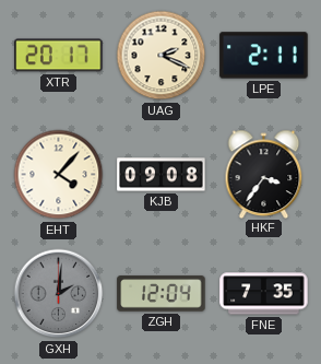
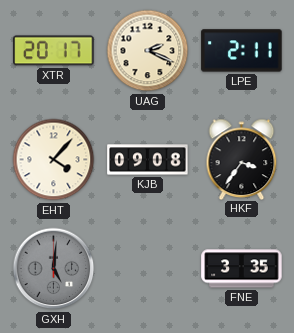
GXH: 2:01 -> 5:01
ZGH: 12:04 -> none
FNE: 7:35 -> 3:35
